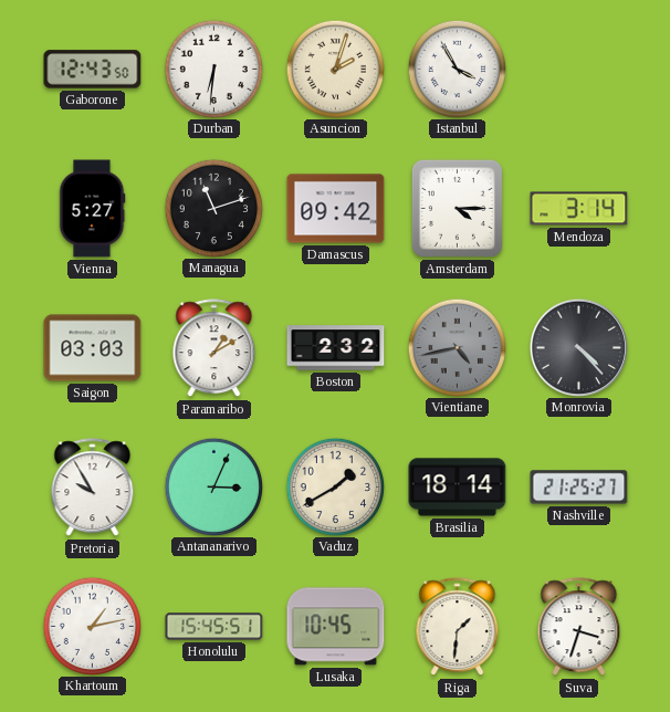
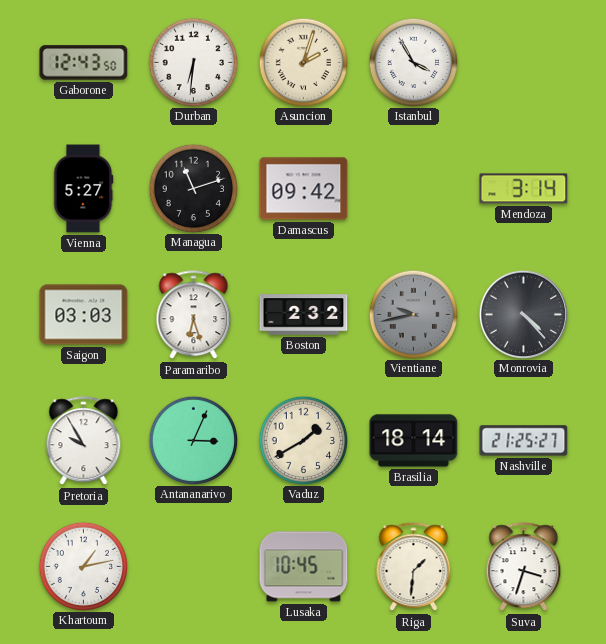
Amsterdam: 4:15 -> none
Paramaribo: 1:10 -> 6:27
Vientiane: 4:43 -> 9:43
Honolulu: 15:45 -> none
